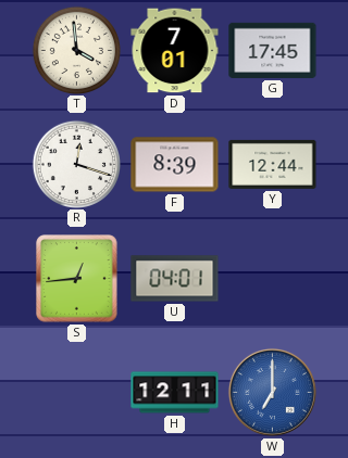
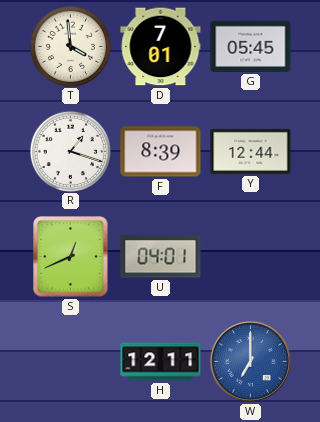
G: 17:45 -> 05:45
R: 12:18 -> 1:18
S: 12:44 -> 12:41
